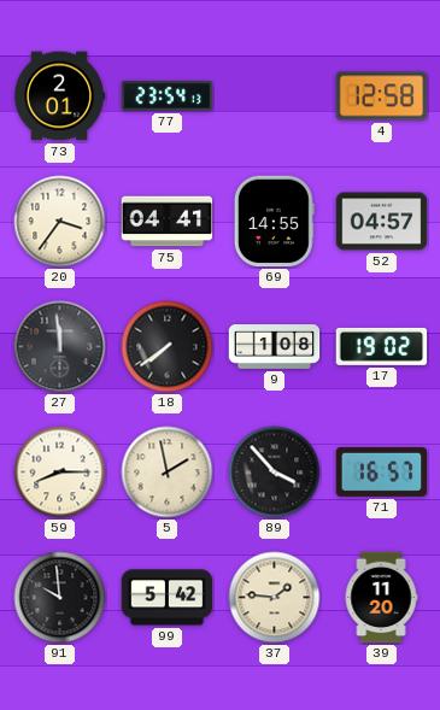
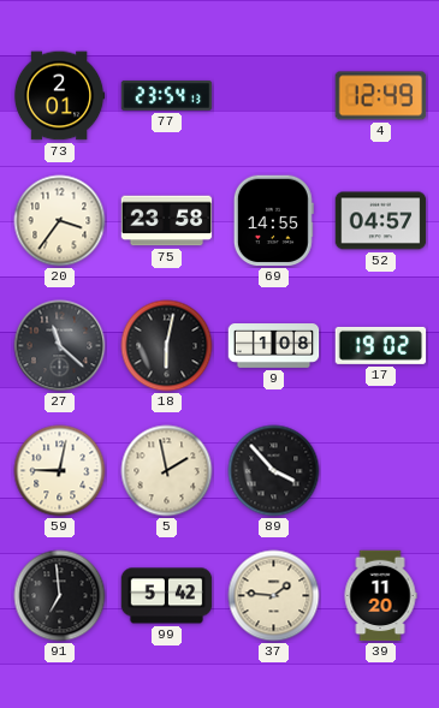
4: 12:58 -> 12:49
75: 04:41 -> 23:58
27: 11:59 -> 11:22
18: 7:39 -> 6:02
59: 8:15 -> 9:02
71: 16:57 -> none
91: 9:59 -> 6:59
